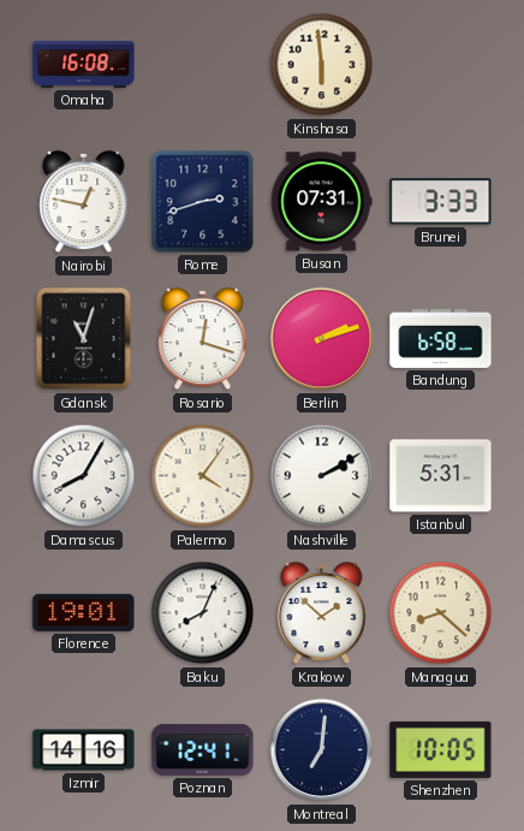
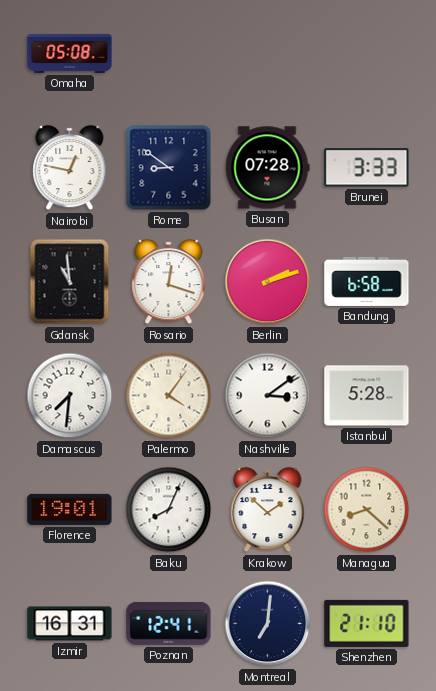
Omaha: 16:08 -> 05:08
Kinshasa: 5:59 -> none
Rome: 2:42 -> 8:51
Busan: 07:31 -> 07:28
Gdansk: 11:03 -> 10:59
Damascus: 8:05 -> 7:31
Nashville: 2:10 -> 3:09
Istanbul: 5:31 -> 5:28
Izmir: 14:16 -> 16:31
Shenzhen: 10:05 -> 21:10
